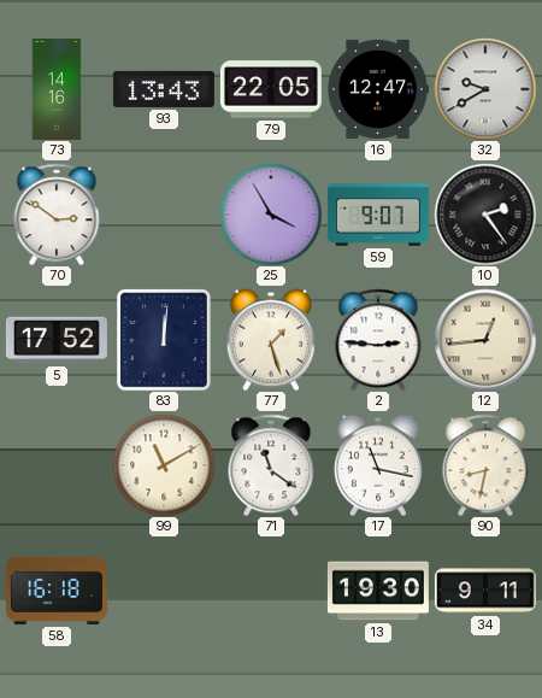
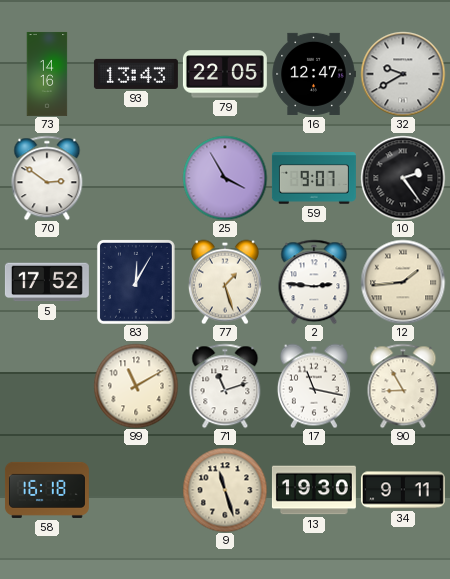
83: 12:01 -> 12:05
12: 12:44 -> 1:44
71: 11:21 -> 11:12
90: 8:32 -> 8:55
9: none -> 11:27
